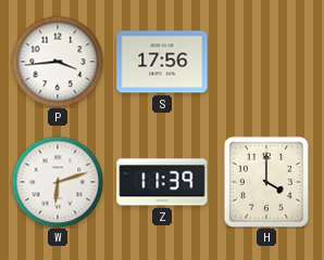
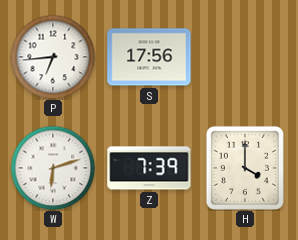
P: 3:44 -> 6:44
Z: 11:39 -> 7:39
